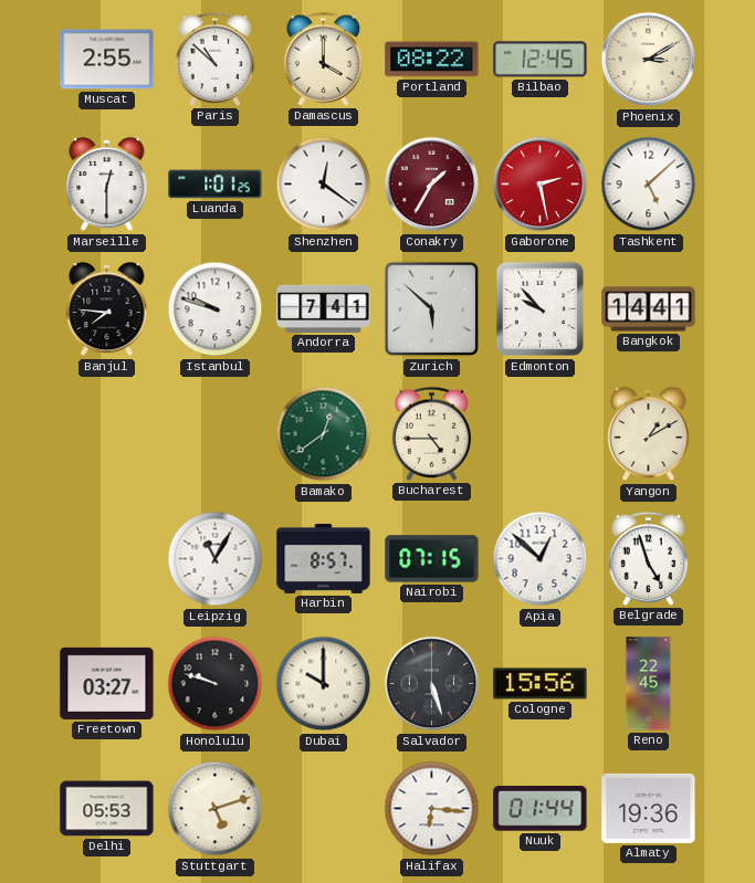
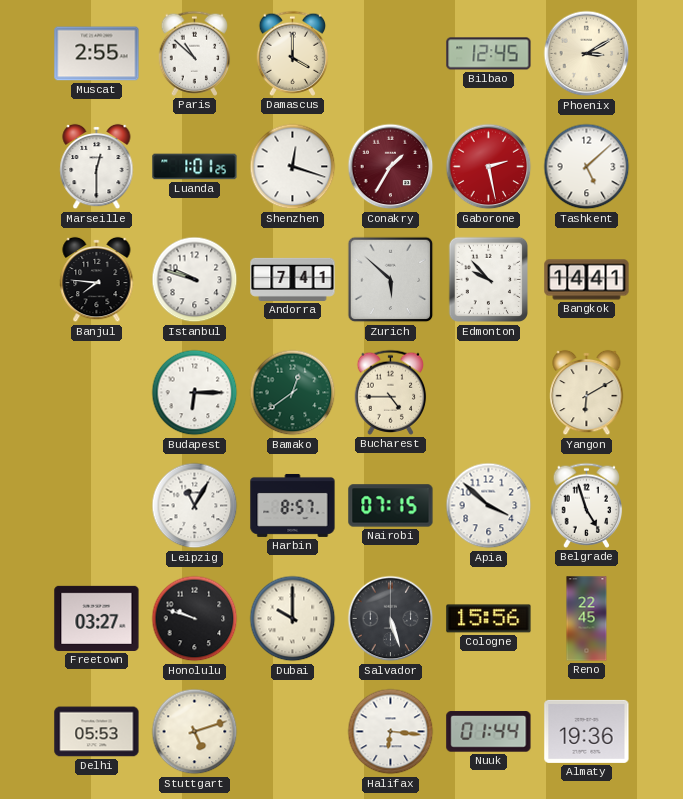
Portland: 08:22 -> none
Shenzhen: 12:21 -> 12:18
Budapest: none -> 6:15
Yangon: 1:10 -> 6:10
Apia: 12:52 -> 3:52
